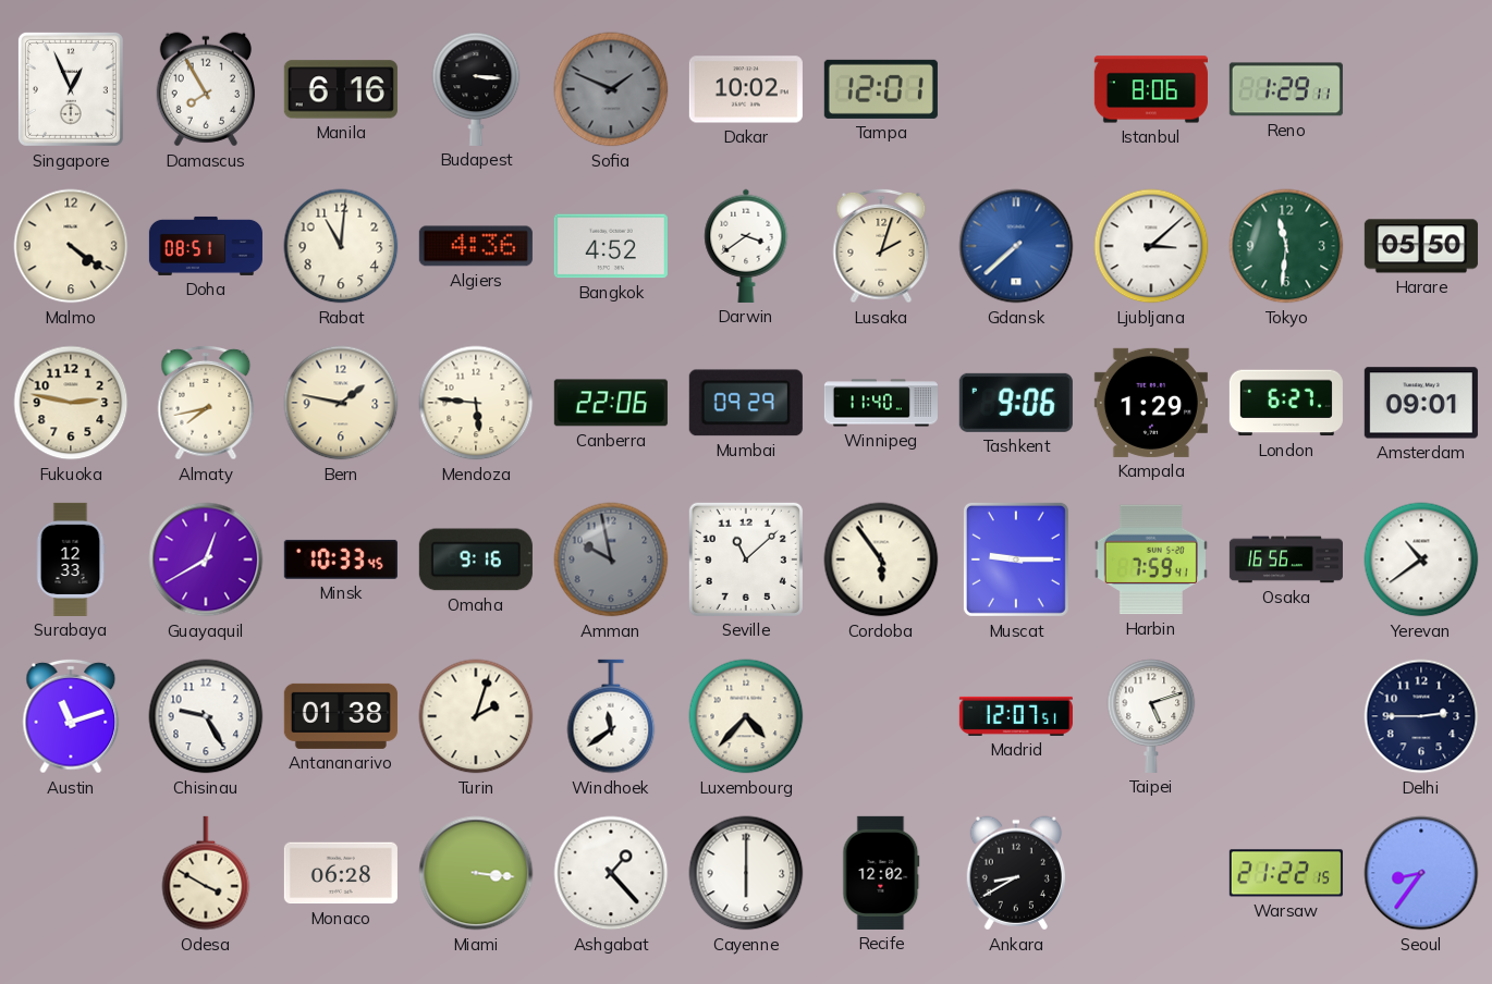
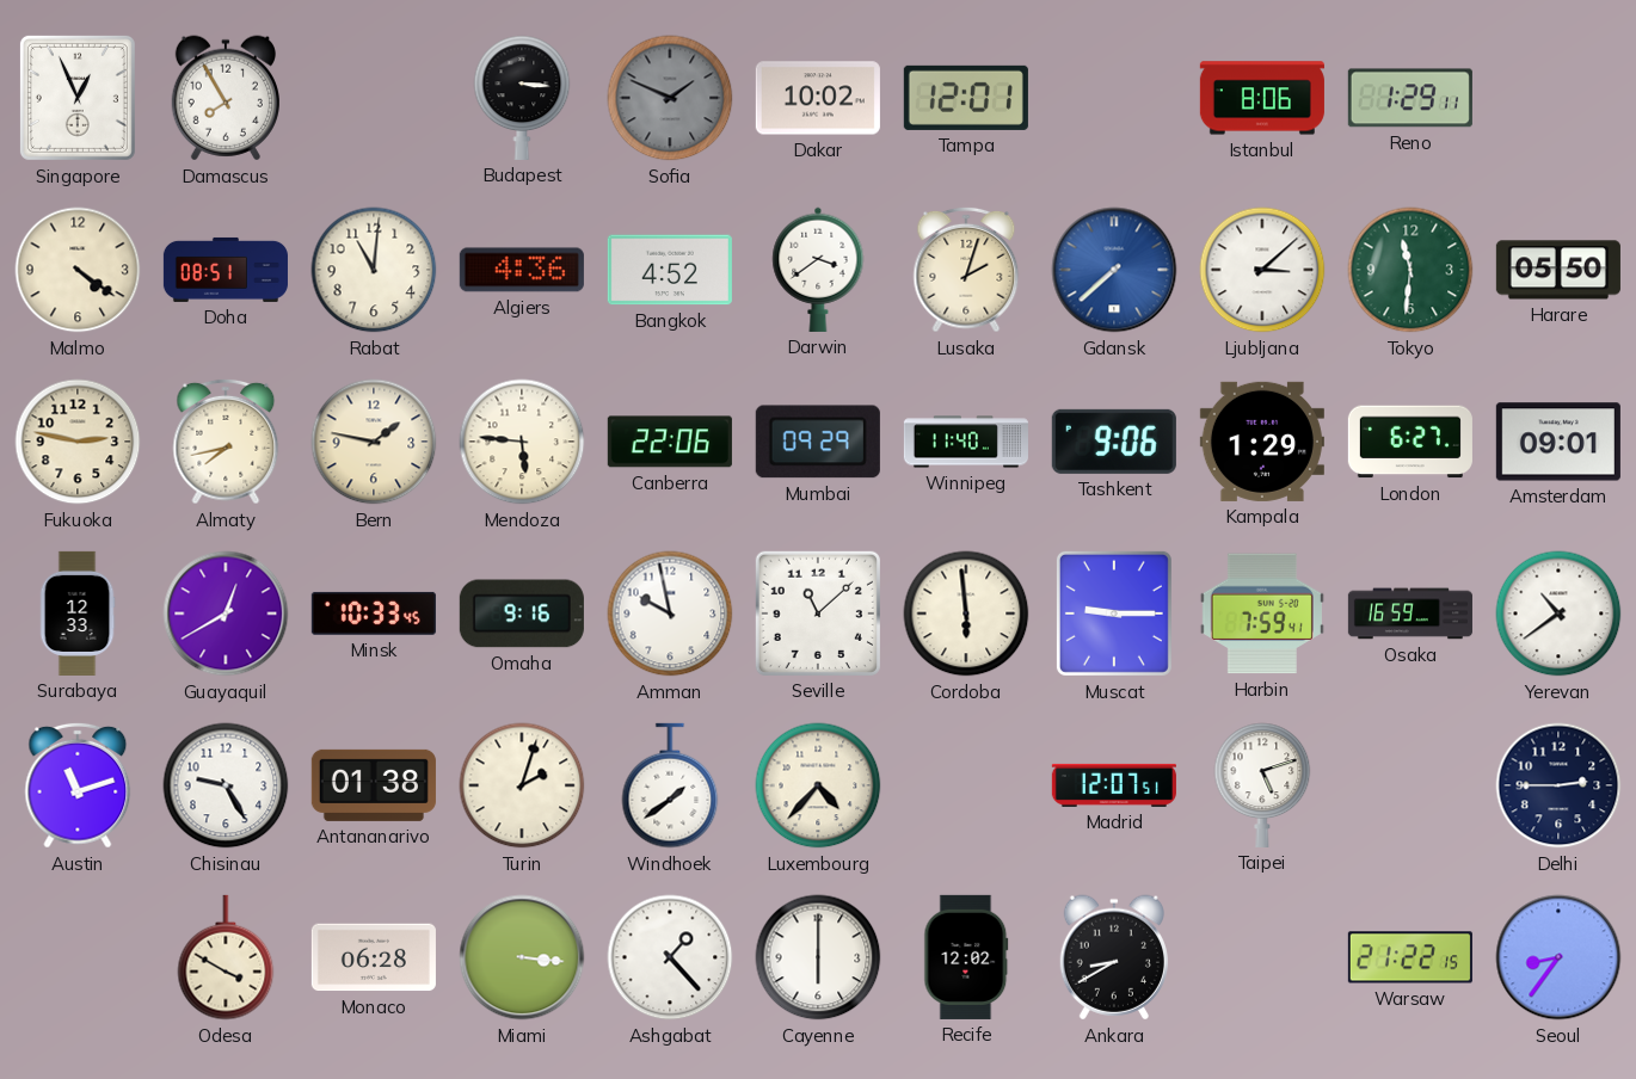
Manila: 6:16 -> none
Amman dial: grey -> white
Cordoba: 5:54 -> 5:59
Osaka: 16:56 -> 16:59
Windhoek: 11:39 -> 1:39
